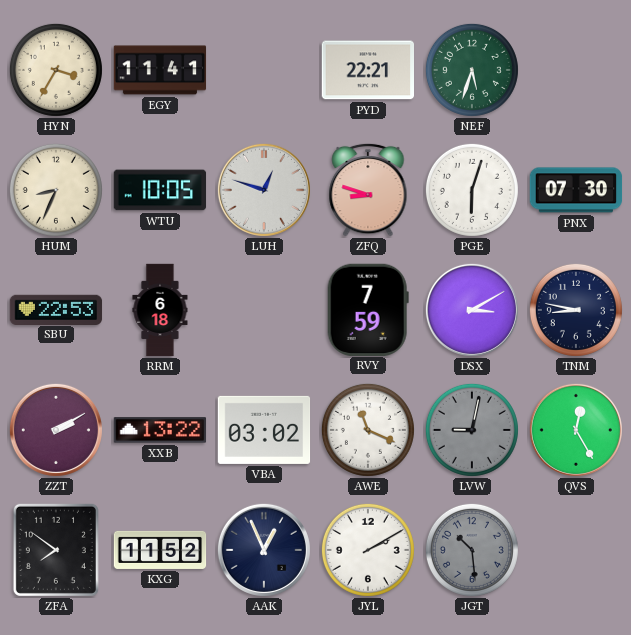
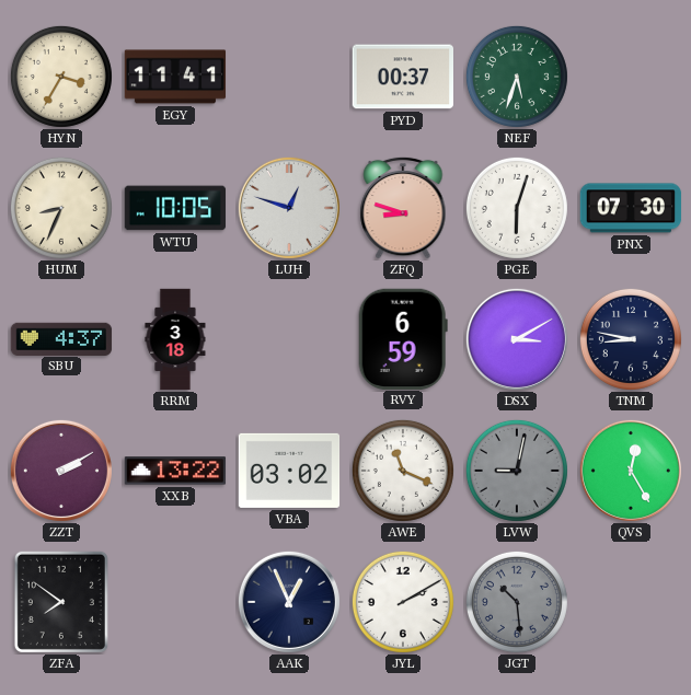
PYD: 22:21 -> 00:37
SBU: 22:53 -> 4:37
RRM: 6:18 -> 3:18
RVY: 7:59 -> 6:59
KXG: 11:52 -> none
